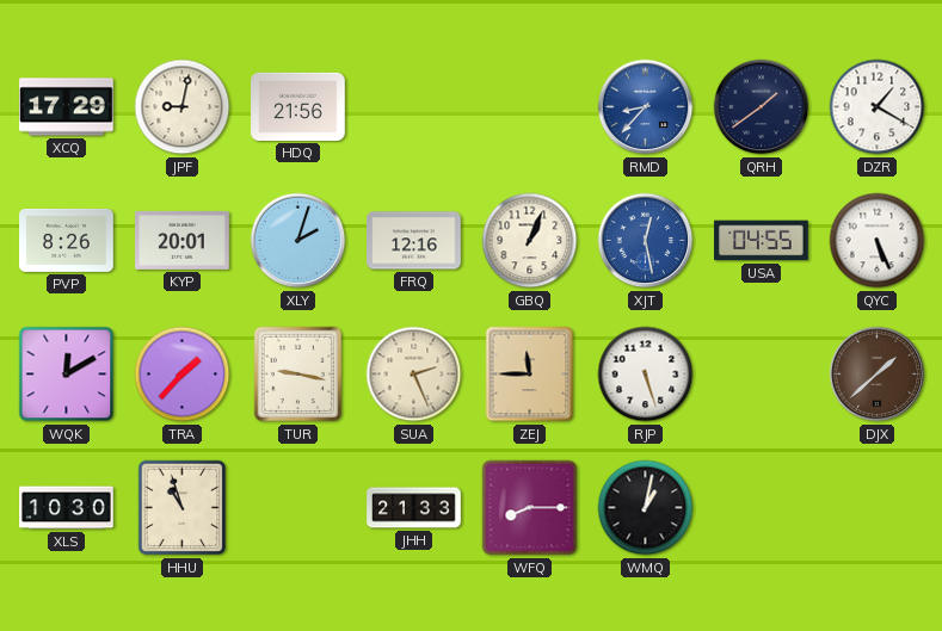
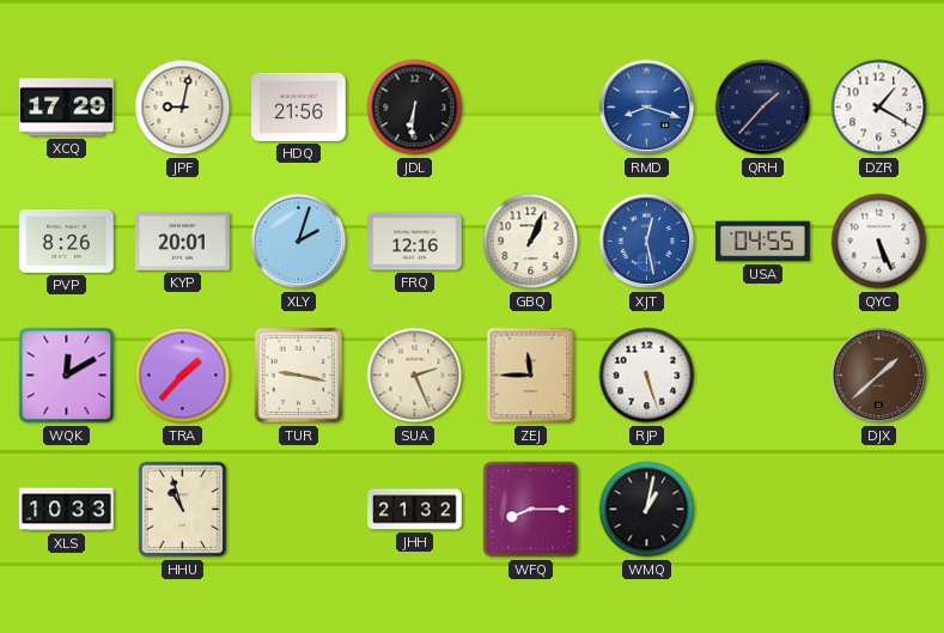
JDL: none -> 6:31
RMD: 8:37 -> 8:18
QRH: 1:39 -> 1:37
XLS: 10:30 -> 10:33
JHH: 21:33 -> 21:32
